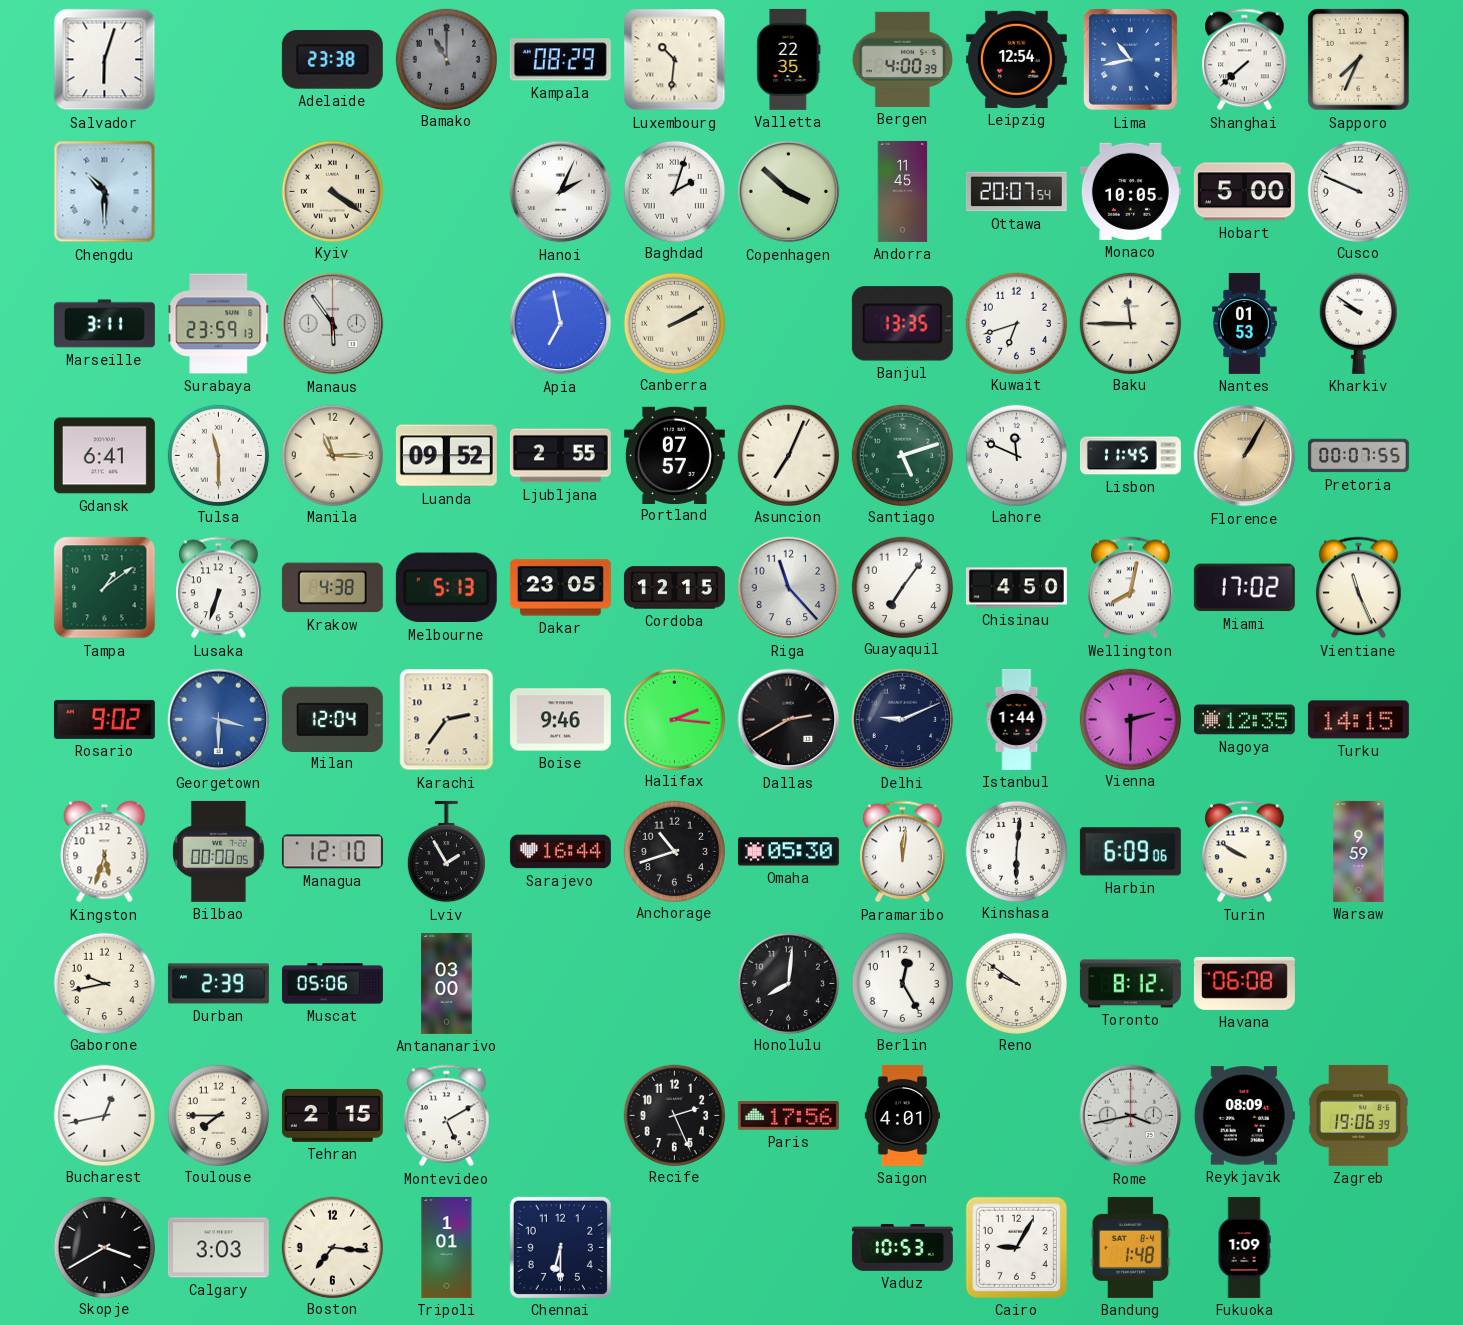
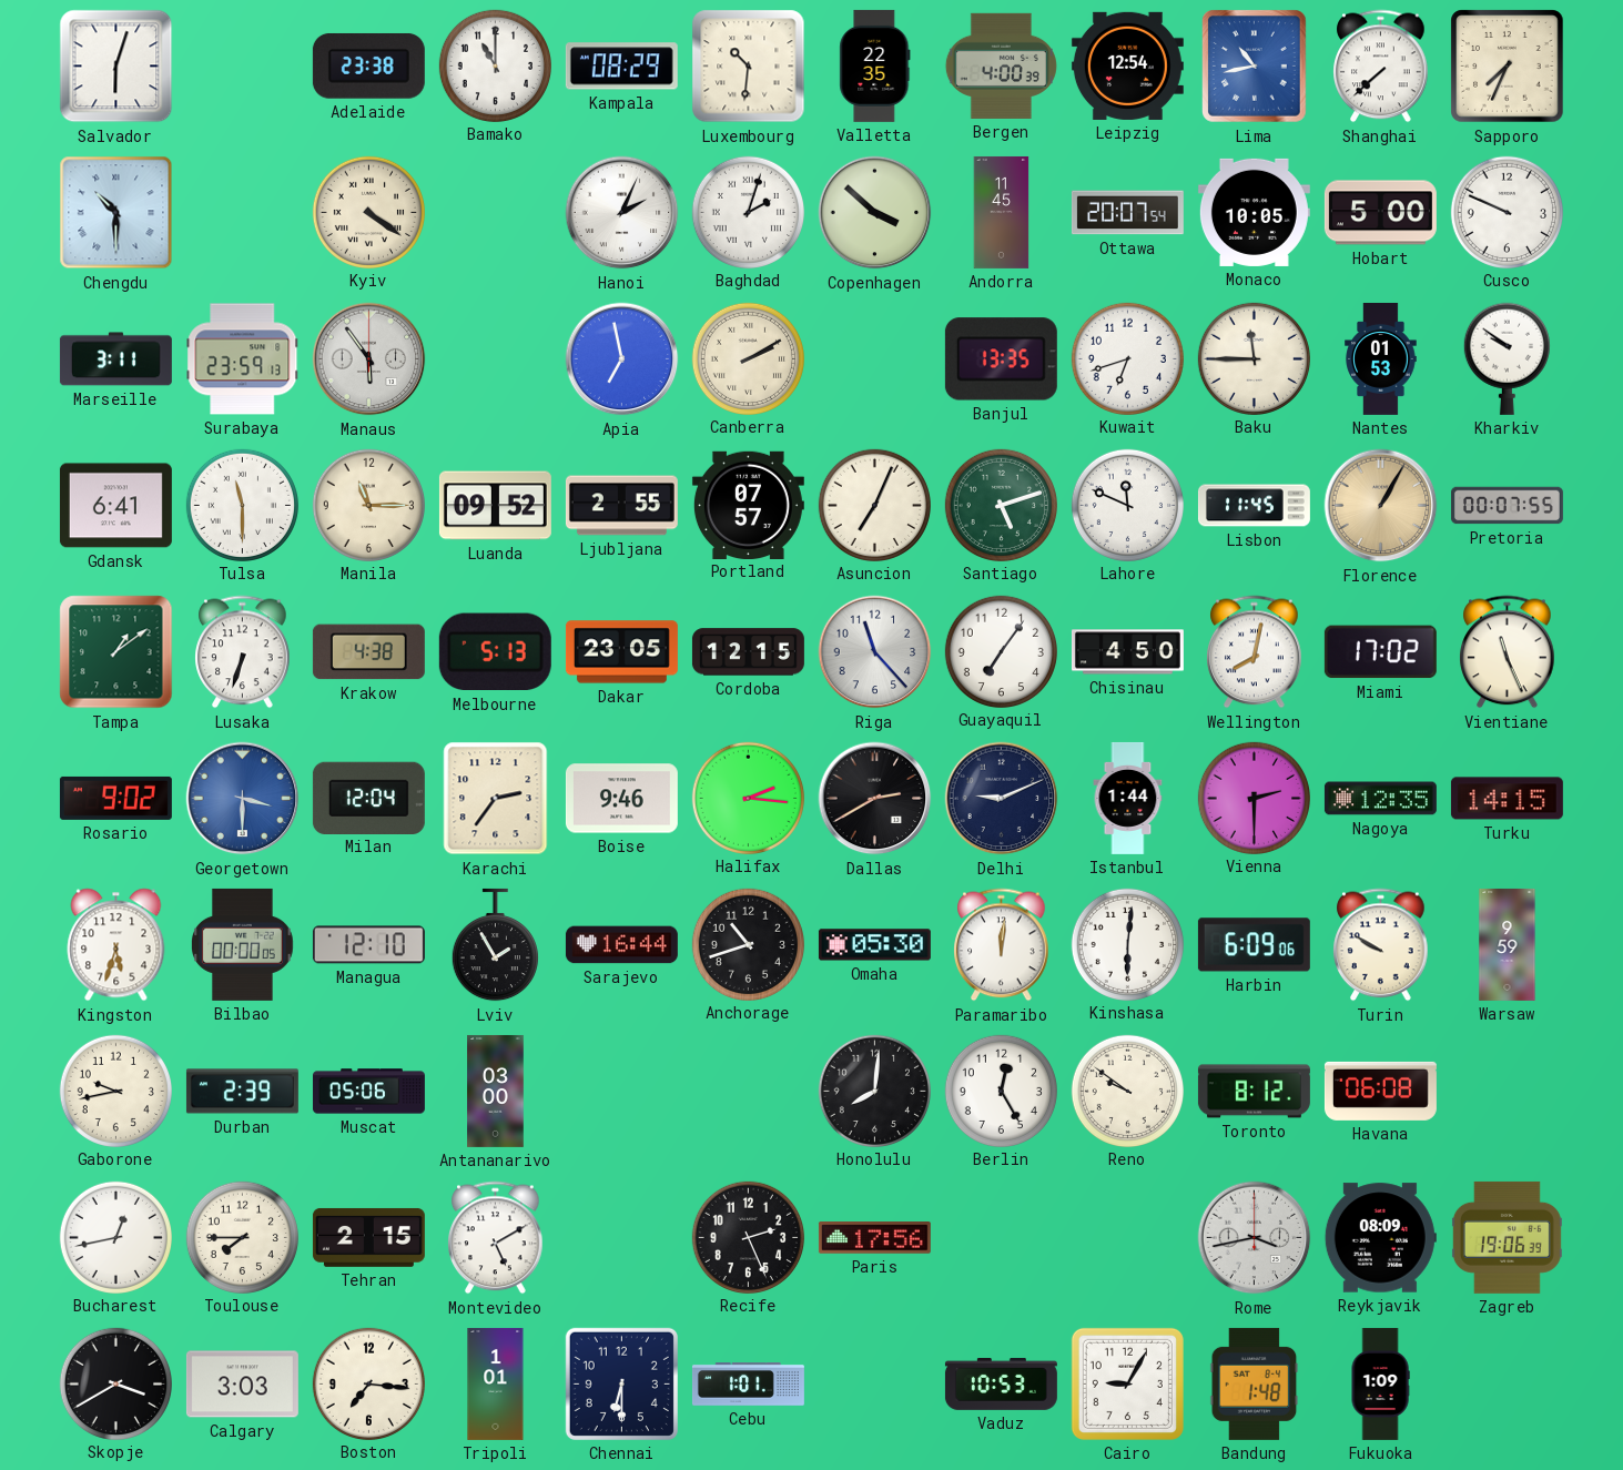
Bamako dial: grey -> white
Saigon: 4:01 -> none
Cebu: none -> 1:01
